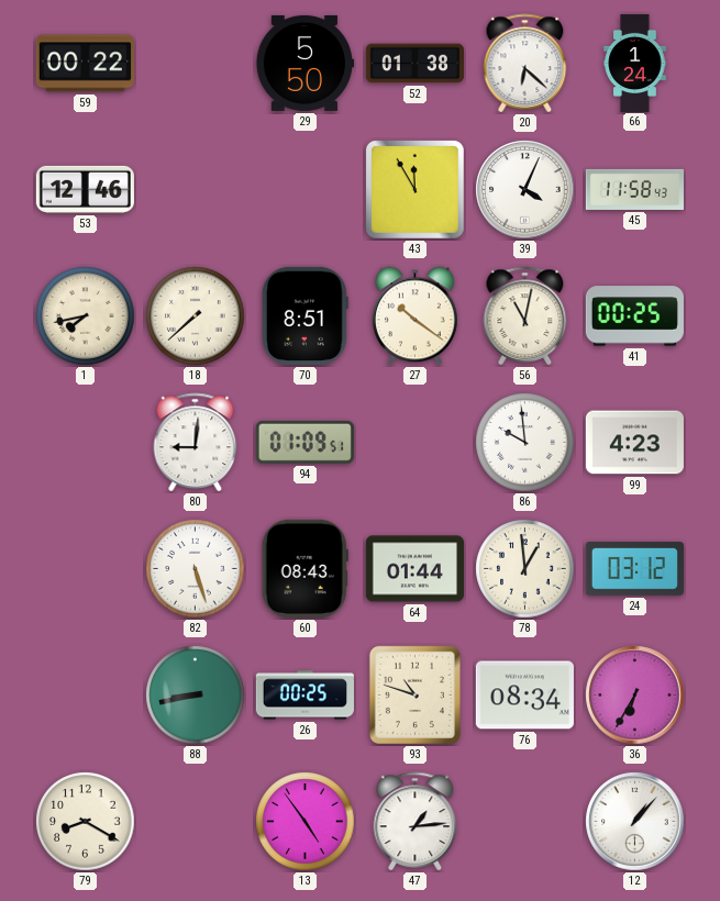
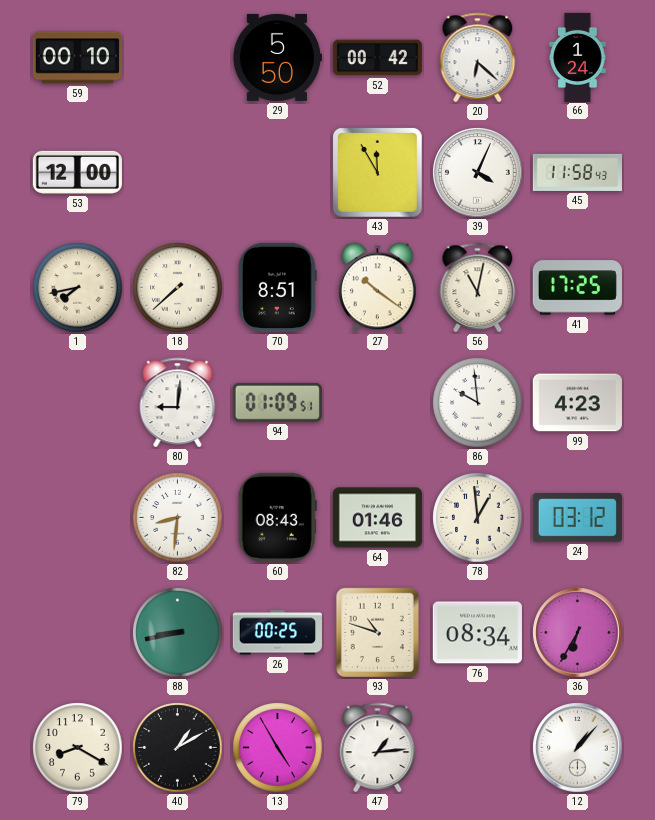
59: 00:22 -> 00:10
52: 01:38 -> 00:42
53: 12:46 -> 12:00
41: 00:25 -> 17:25
82: 5:27 -> 8:31
64: 01:44 -> 01:46
40: none -> 1:10
13: 4:54 -> 4:55
